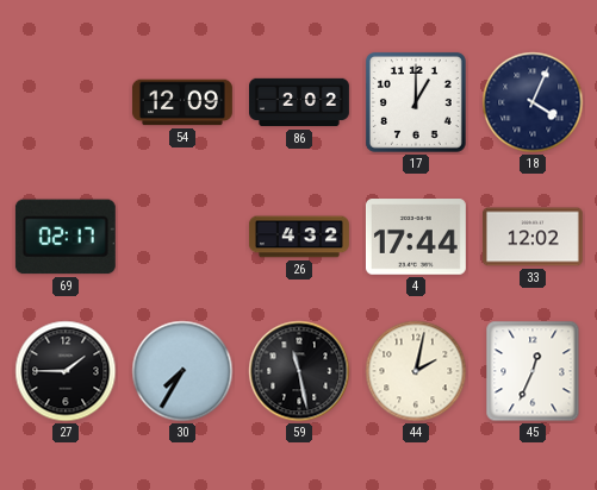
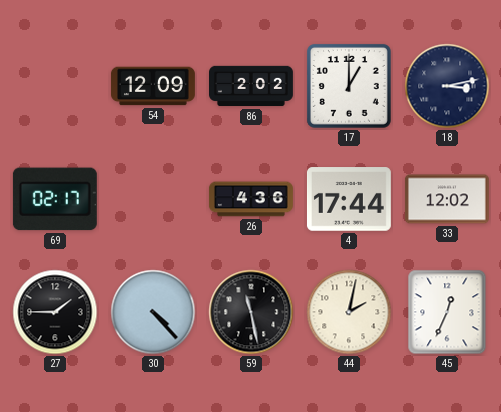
18: 4:04 -> 3:13
26: 4:32 -> 4:36
30: 7:35 -> 4:23
